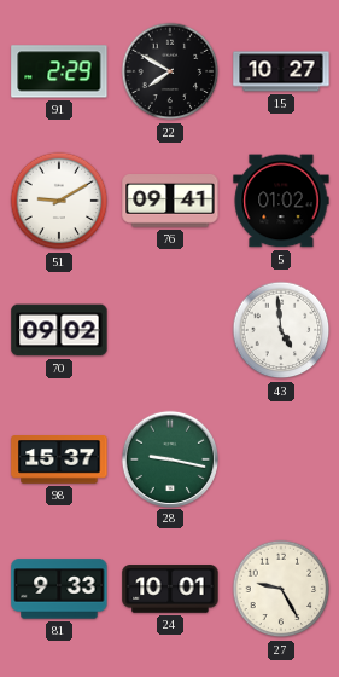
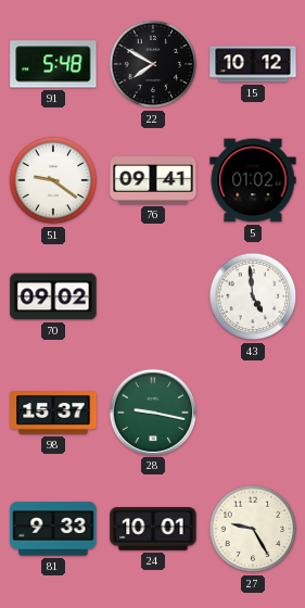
91: 2:29 -> 5:48
15: 10:27 -> 10:12
51: 9:10 -> 9:21
